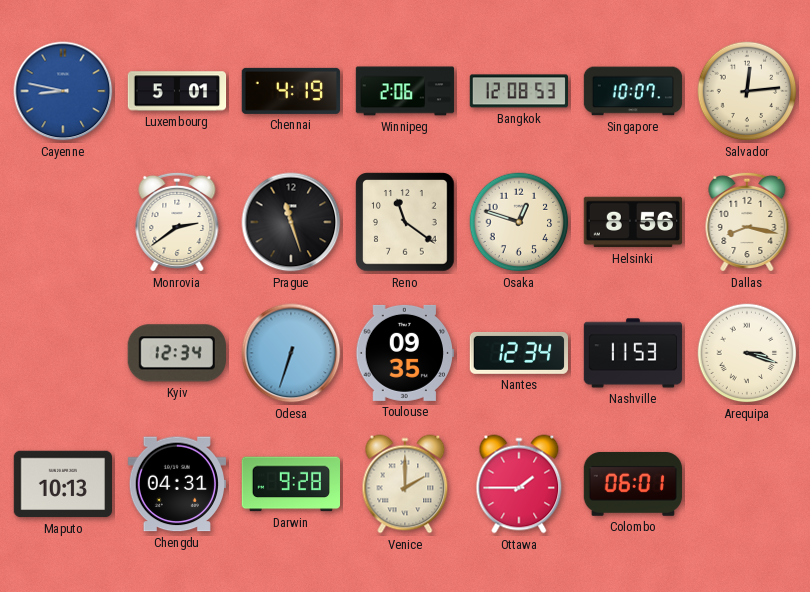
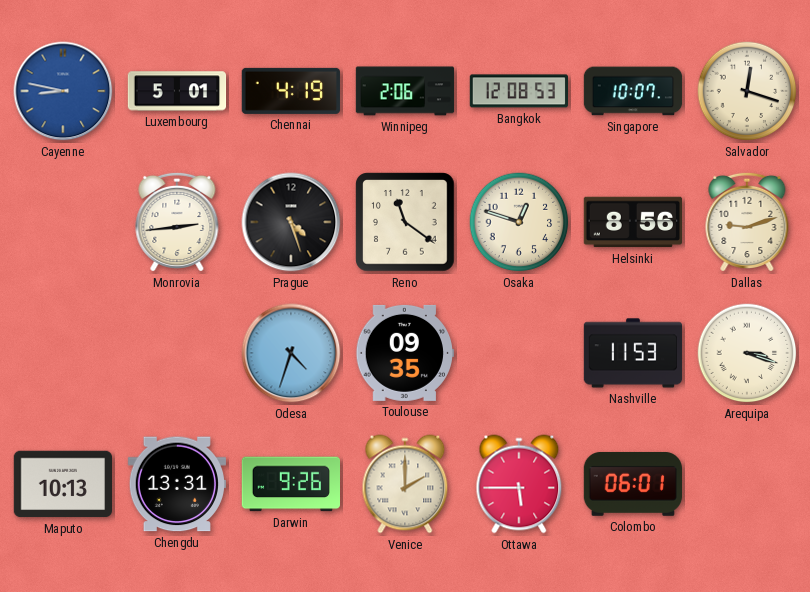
Salvador: 12:14 -> 12:18
Monrovia: 2:39 -> 2:44
Prague: 11:27 -> 4:27
Dallas: 8:17 -> 9:12
Kyiv: 12:34 -> none
Odesa: 6:33 -> 4:33
Nantes: 12:34 -> none
Chengdu: 04:31 -> 13:31
Darwin: 9:28 -> 9:26
Ottawa: 1:45 -> 5:45
